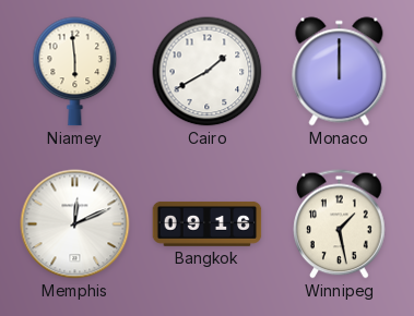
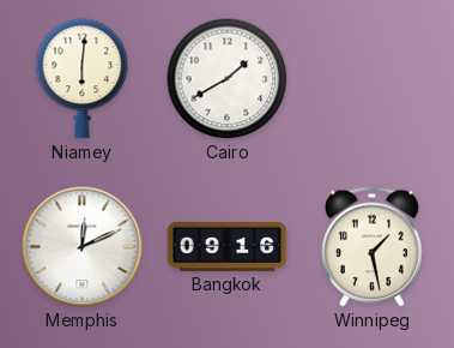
Niamey: 5:59 -> 6:01
Monaco: 12:00 -> none
